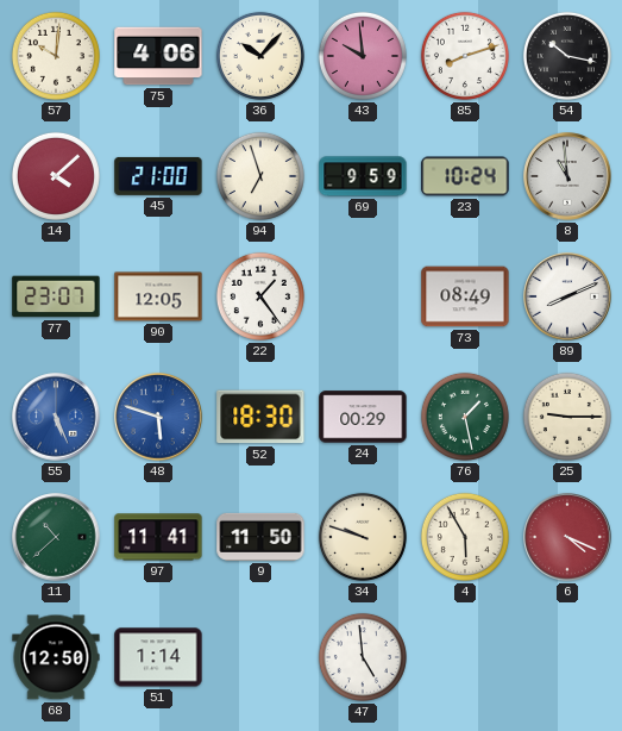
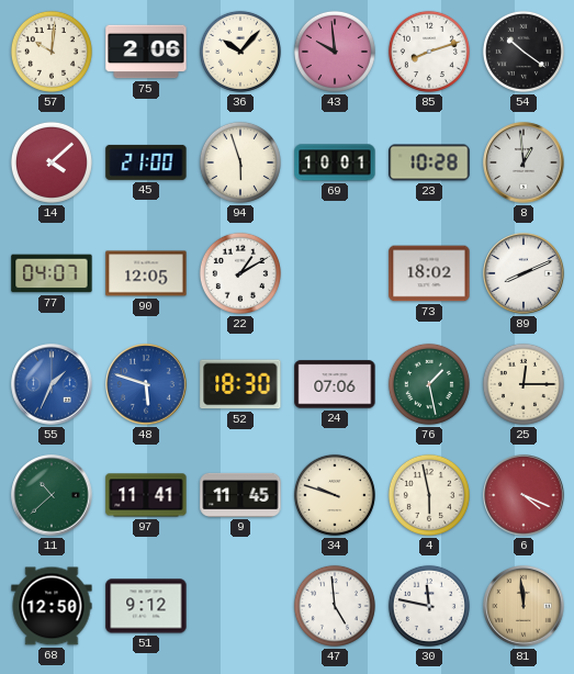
75: 4:06 -> 2:06
54: 10:17 -> 10:21
94: 6:57 -> 5:57
69: 9:59 -> 10:01
23: 10:24 -> 10:28
8: 10:59 -> 12:59
77: 23:07 -> 04:07
22: 1:24 -> 1:10
73: 08:49 -> 18:02
55: 5:26 -> 1:34
24: 00:29 -> 07:06
25: 9:15 -> 12:15
9: 11:50 -> 11:45
4: 5:55 -> 5:58
51: 1:14 -> 9:12
30: none -> 11:47
81: none -> 11:59
